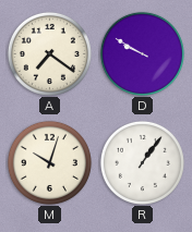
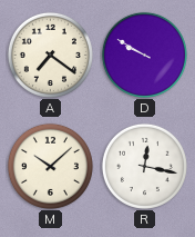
M: 10:03 -> 10:08
R: 1:06 -> 12:17
